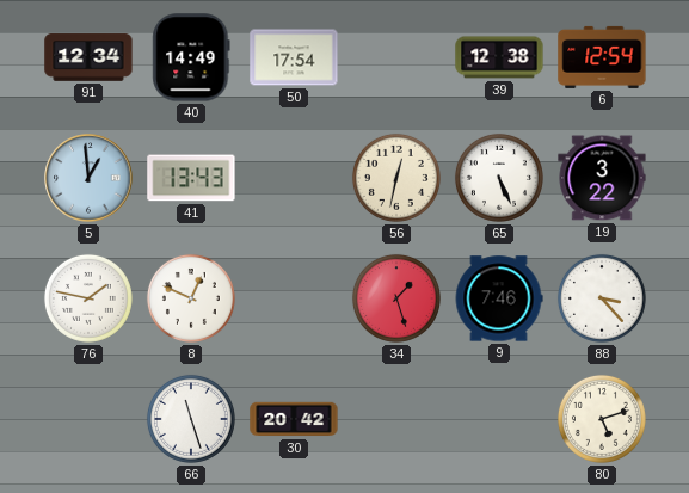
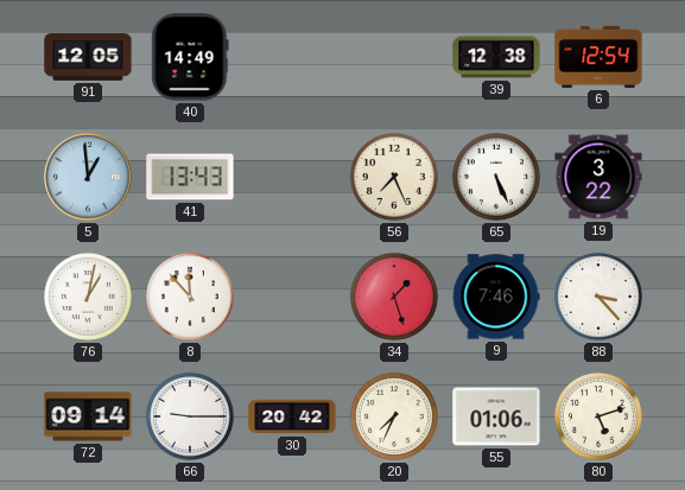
91: 12:34 -> 12:05
50: 17:54 -> none
56: 12:32 -> 7:26
76: 1:47 -> 1:02
8: 12:49 -> 11:53
72: none -> 09:14
66: 11:27 -> 9:15
20: none -> 7:34
55: none -> 01:06
